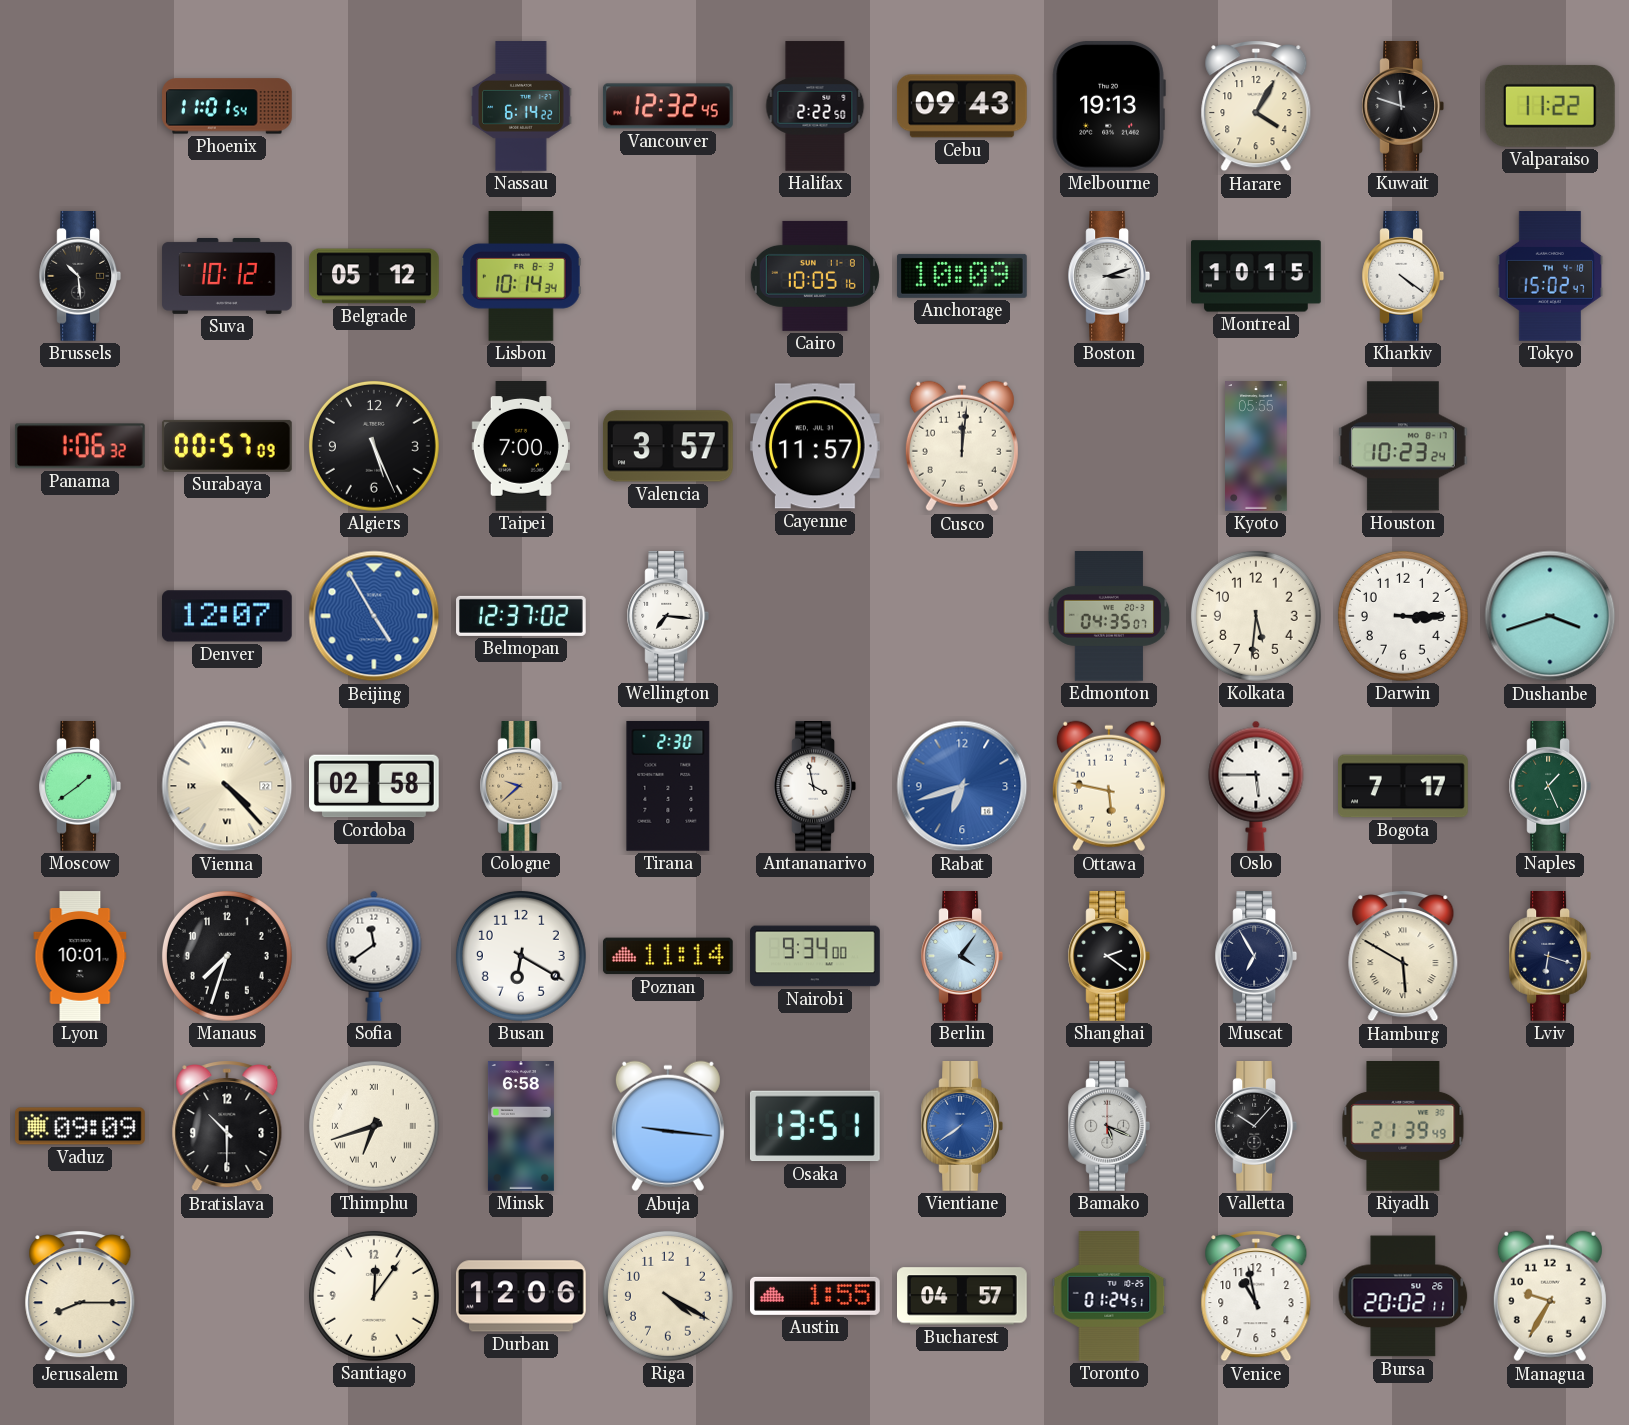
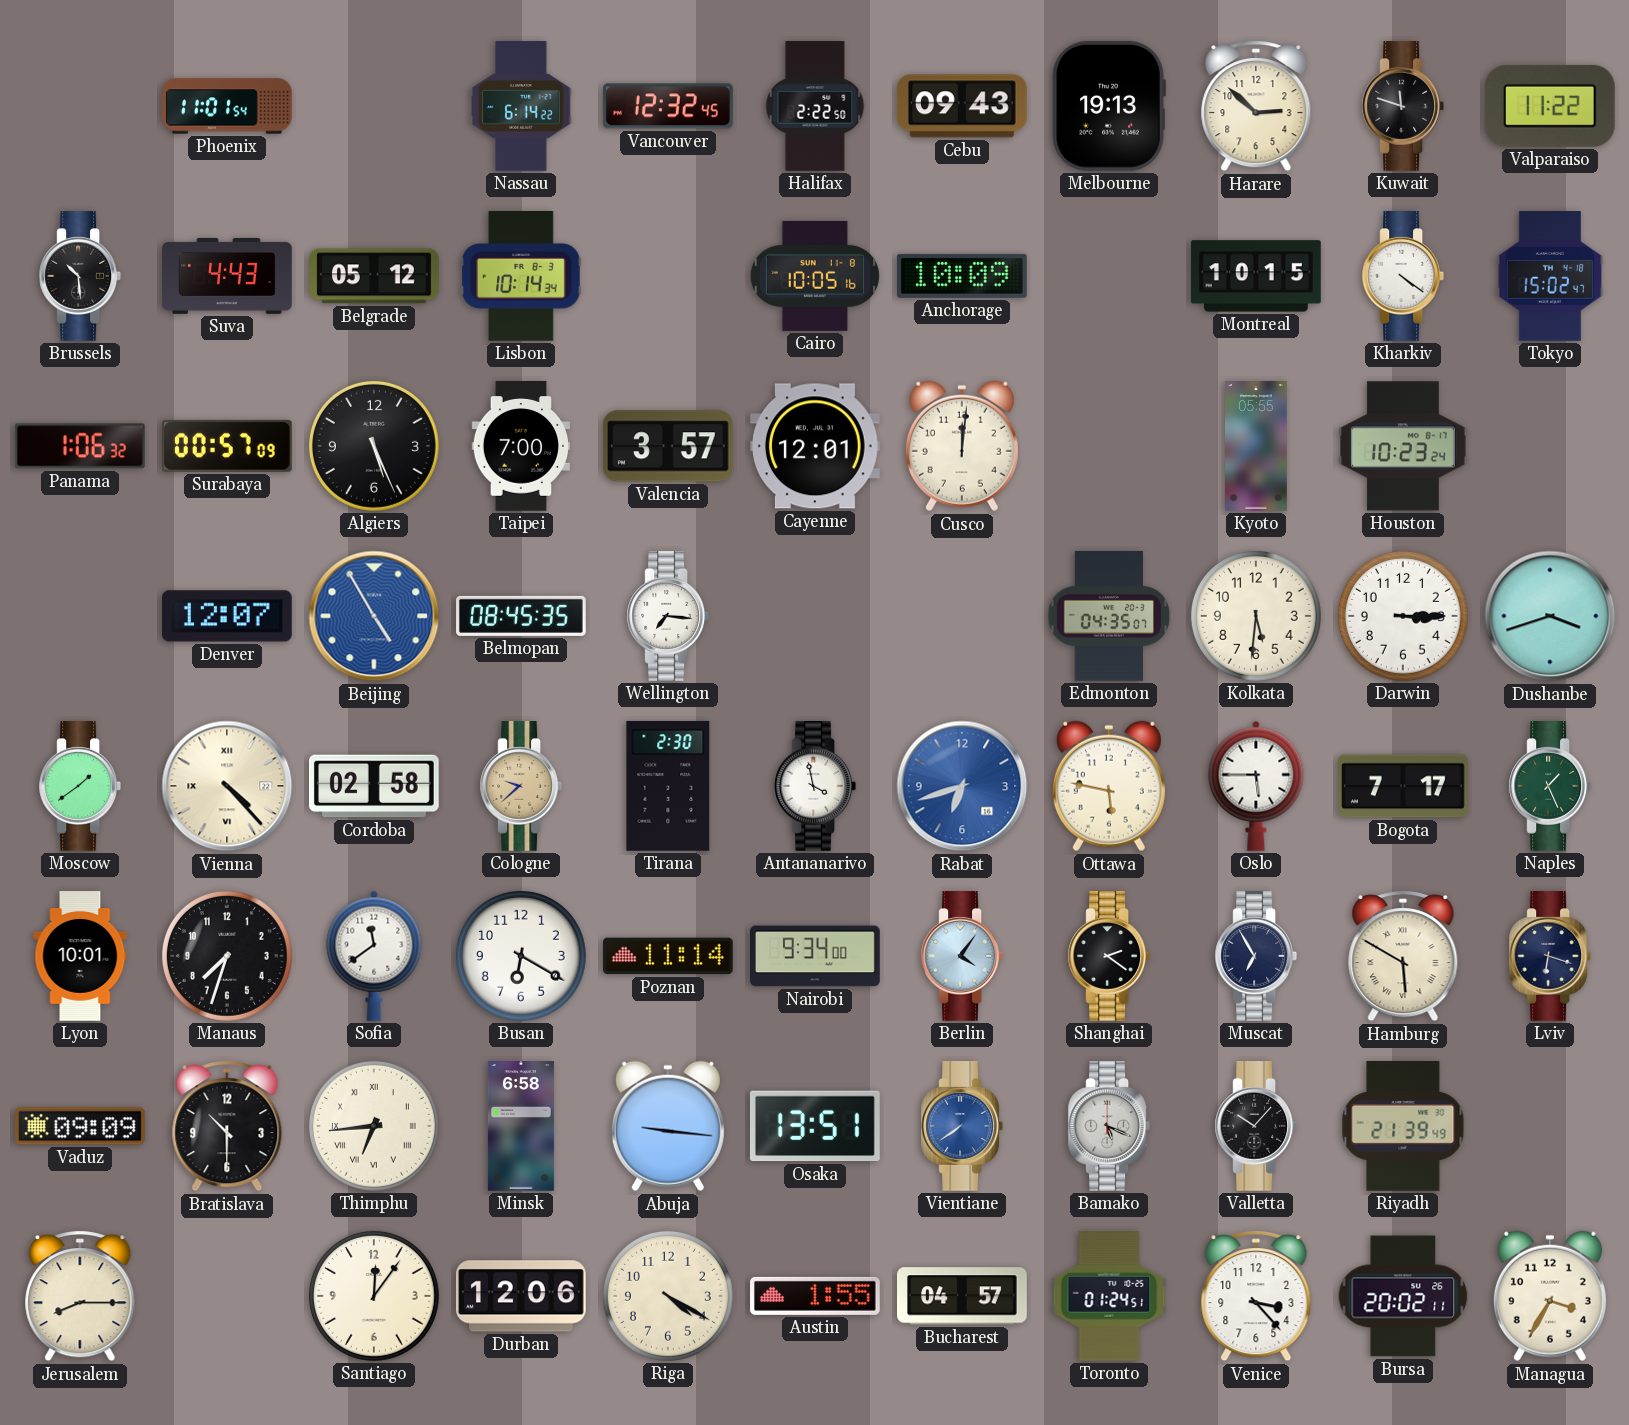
Harare: 4:05 -> 2:52
Suva: 10:12 -> 4:43
Boston: 3:12 -> none
Cayenne: 11:57 -> 12:01
Belmopan: 12:37 -> 08:45
Thimphu: 6:42 -> 6:44
Venice: 10:58 -> 3:23
Managua: 9:35 -> 3:35
